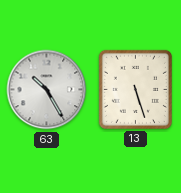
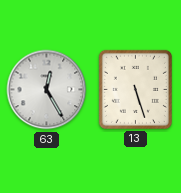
63: 10:25 -> 12:25
